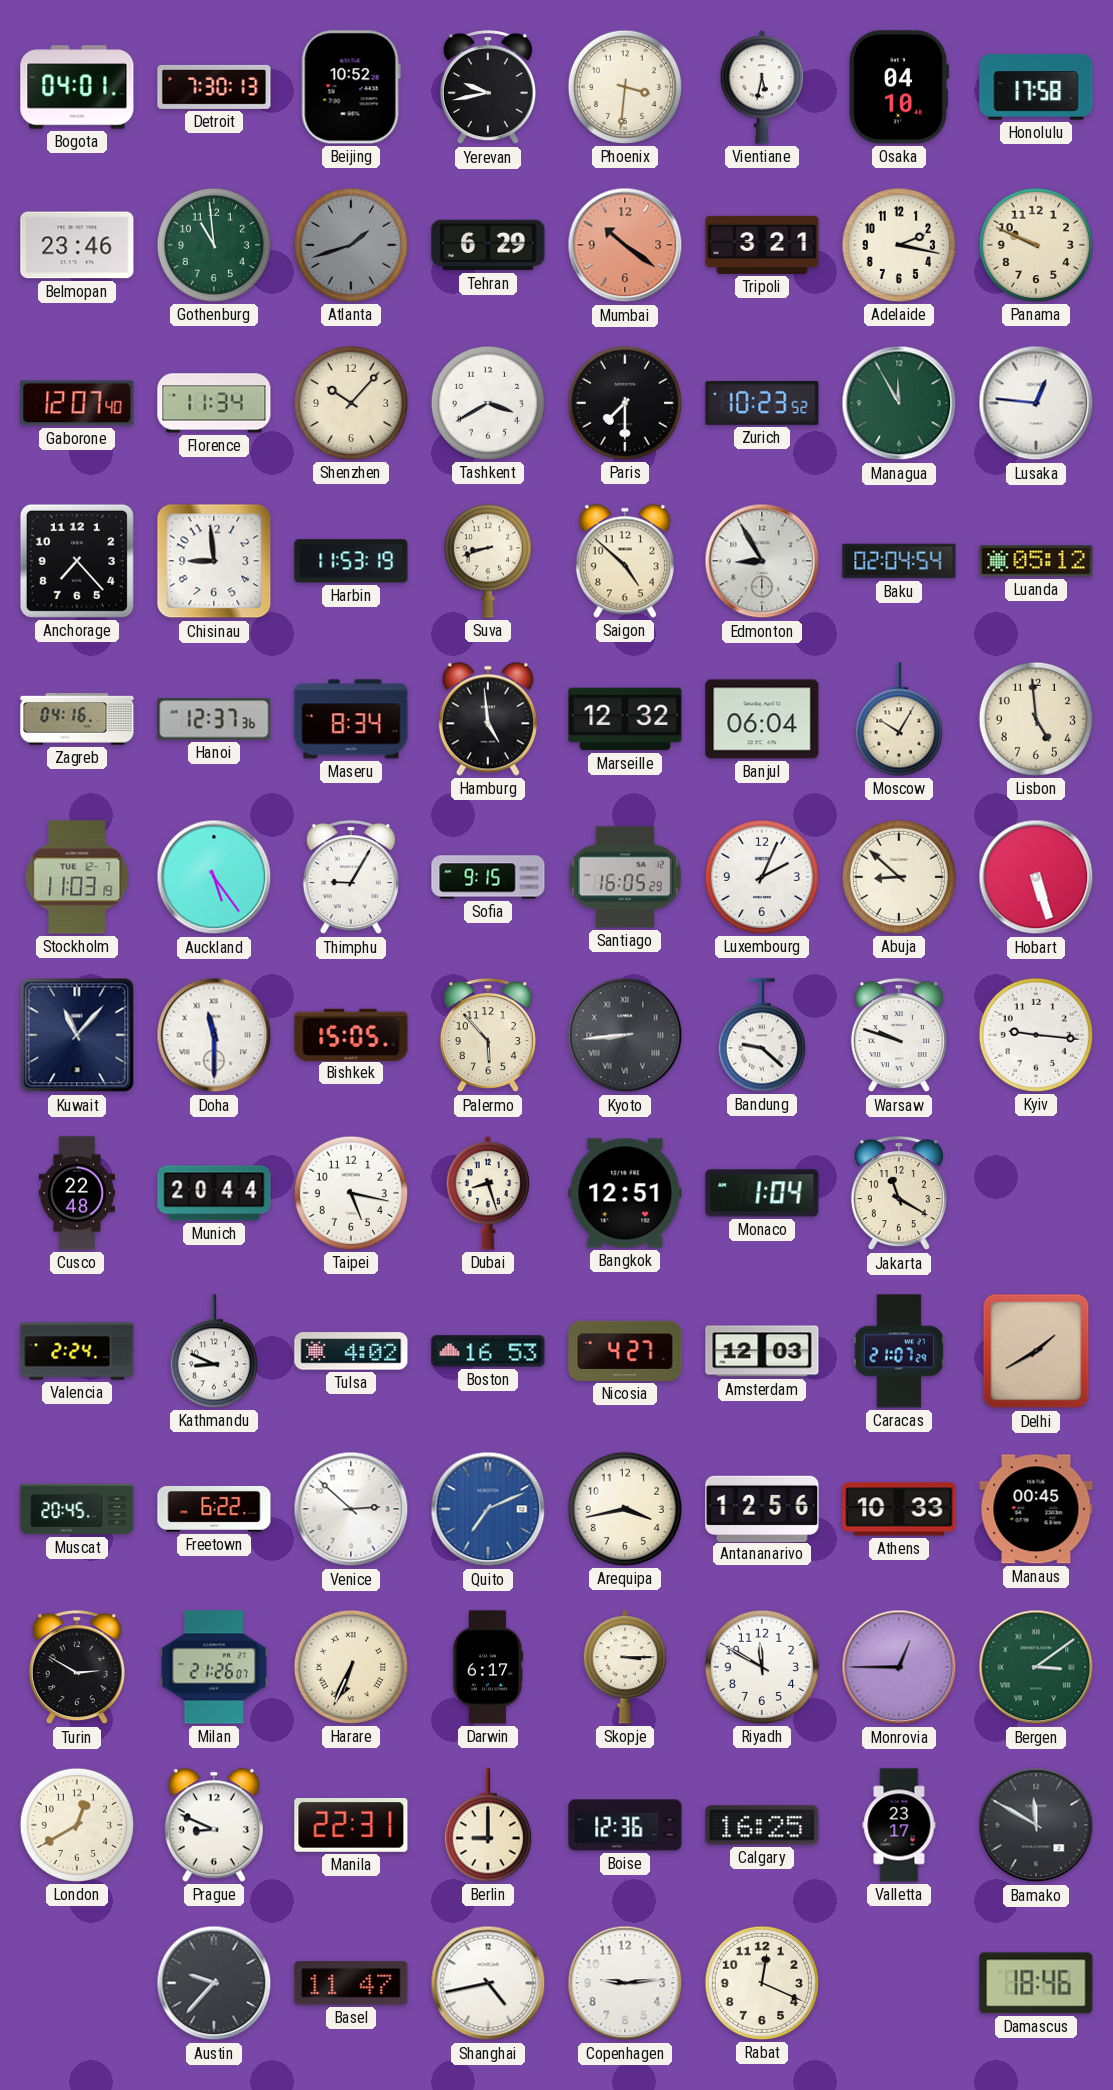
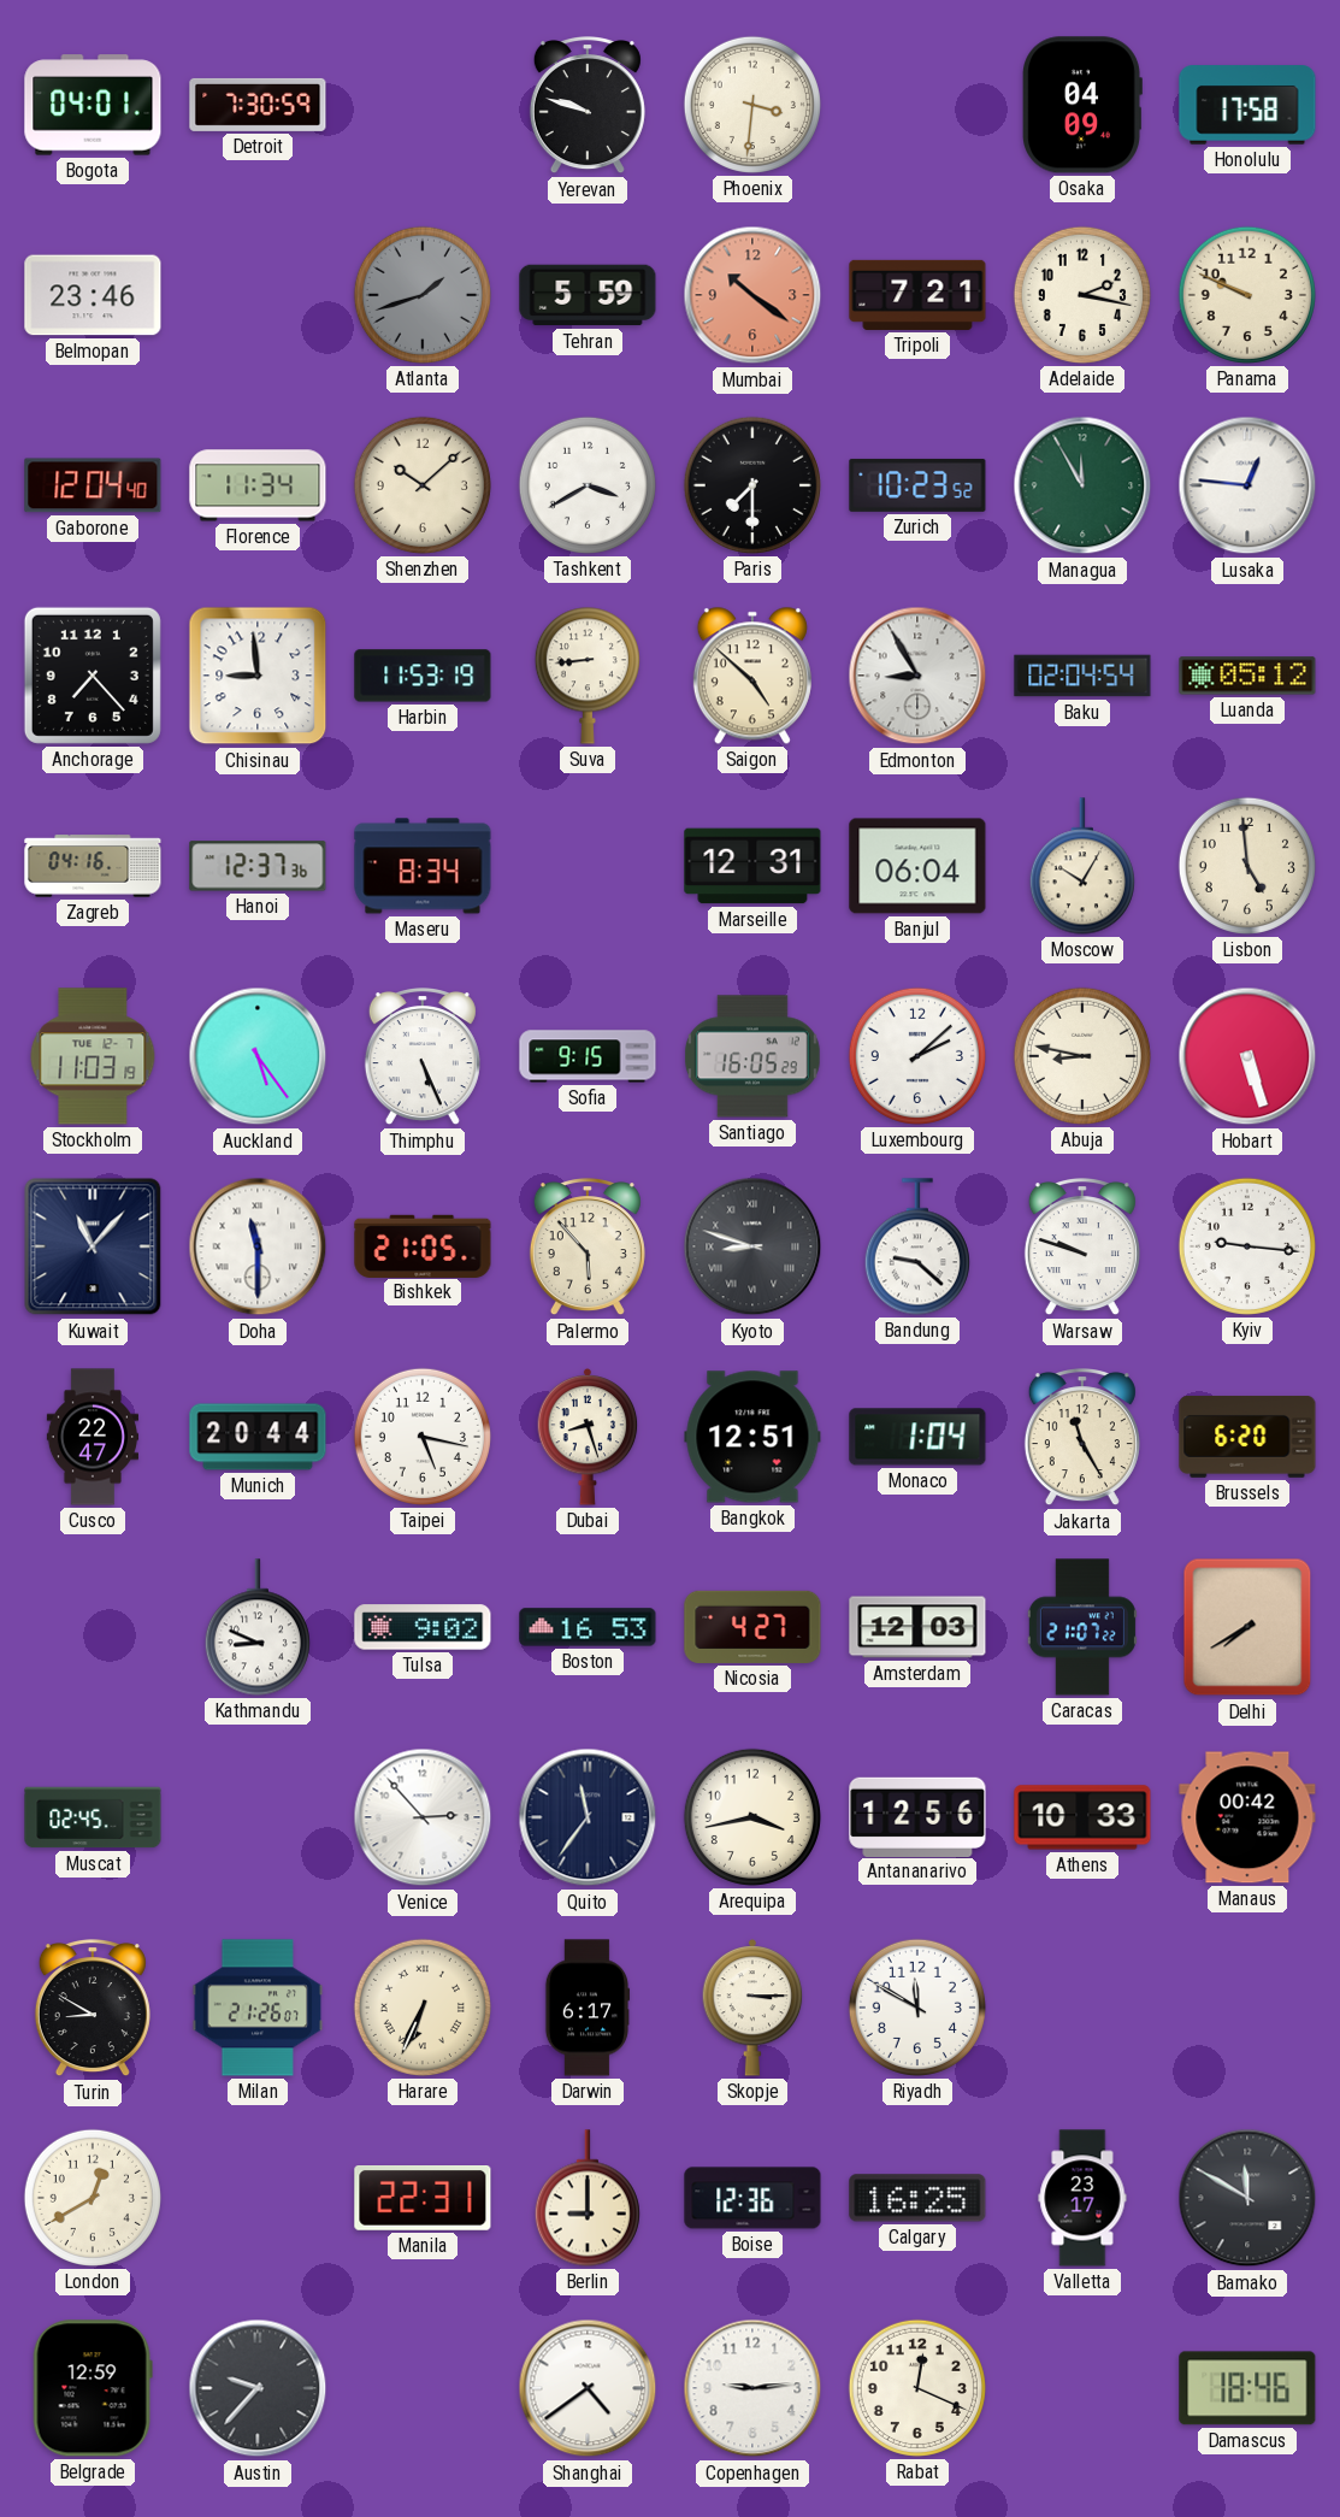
Detroit: 7:30:13 -> 7:30:59
Beijing: 10:52 -> none
Yerevan: 9:43 -> 9:48
Vientiane: 5:32 -> none
Osaka: 04:10 -> 04:09
Gothenburg: 10:59 -> none
Tehran: 6:29 -> 5:59
Tripoli: 3:21 -> 7:21
Gaborone: 12:07 -> 12:04
Shenzhen: 10:07 -> 10:08
Suva: 8:42 -> 8:44
Hamburg: 4:59 -> none
Marseille: 12:32 -> 12:31
Thimphu: 9:05 -> 5:26
Luxembourg: 2:04 -> 2:08
Abuja: 8:52 -> 8:47
Bishkek: 15:05 -> 21:05
Kyoto: 8:44 -> 8:48
Cusco: 22:48 -> 22:47
Jakarta: 11:20 -> 11:25
Brussels: none -> 6:20
Valencia: 2:24 -> none
Tulsa: 4:02 -> 9:02
Caracas: 21:07:29 -> 21:07:22
Delhi: 1:40 -> 7:40
Muscat: 20:45 -> 02:45
Freetown: 6:22 -> none
Venice: 2:52 -> 2:53
Quito: 7:11 -> 11:36
Quito dial: blue -> navy
Manaus: 00:45 -> 00:42
Turin: 2:50 -> 8:50
Monrovia: 12:45 -> none
Bergen: 3:09 -> none
Prague: 8:49 -> none
Belgrade: none -> 12:59
Basel: 11:47 -> none
Shanghai: 4:43 -> 4:39
